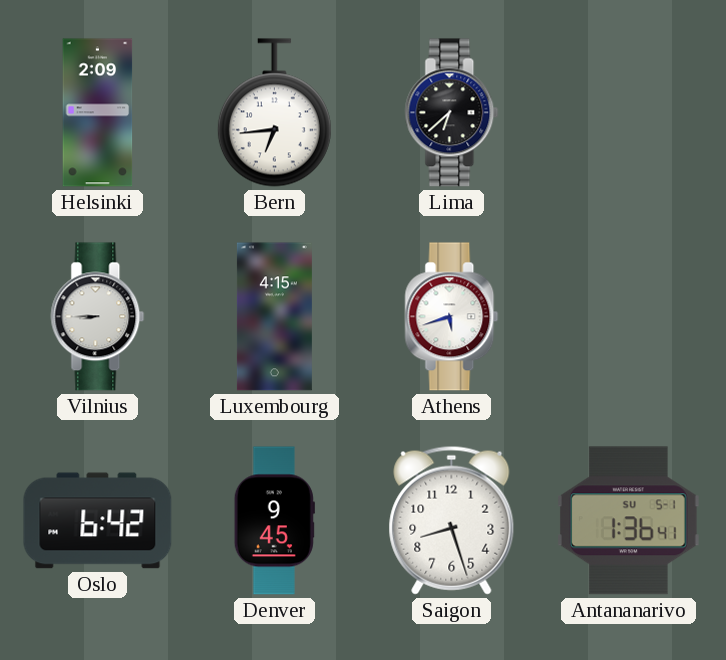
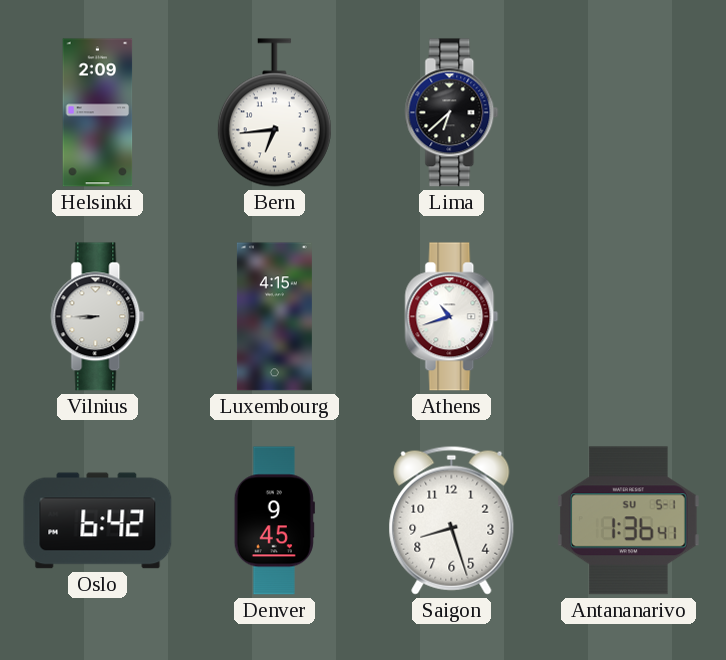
Athens: 5:42 -> 10:42
